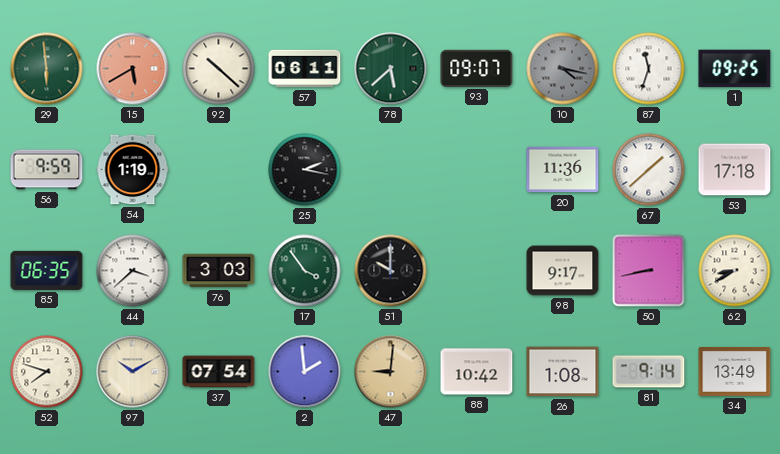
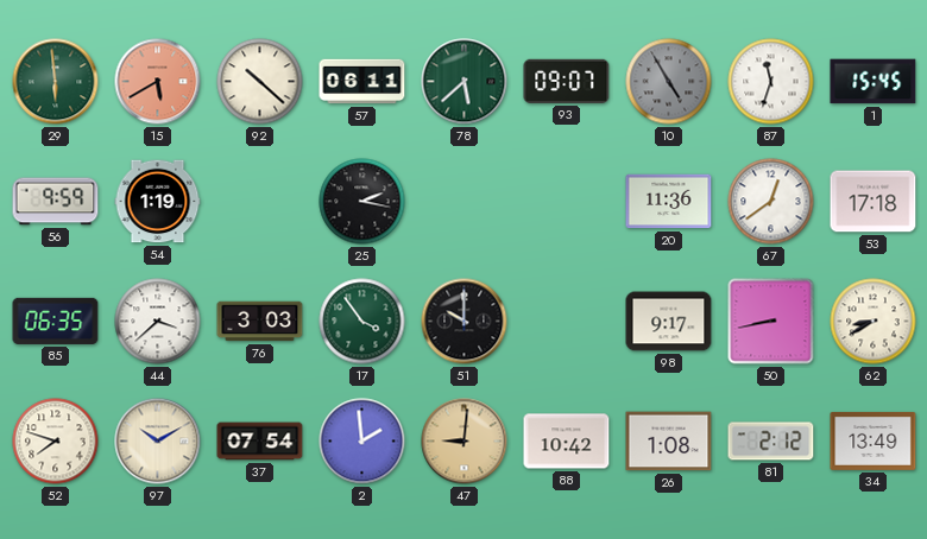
10: 4:17 -> 4:55
1: 09:25 -> 15:45
67: 1:38 -> 12:39
81: 9:14 -> 2:12
